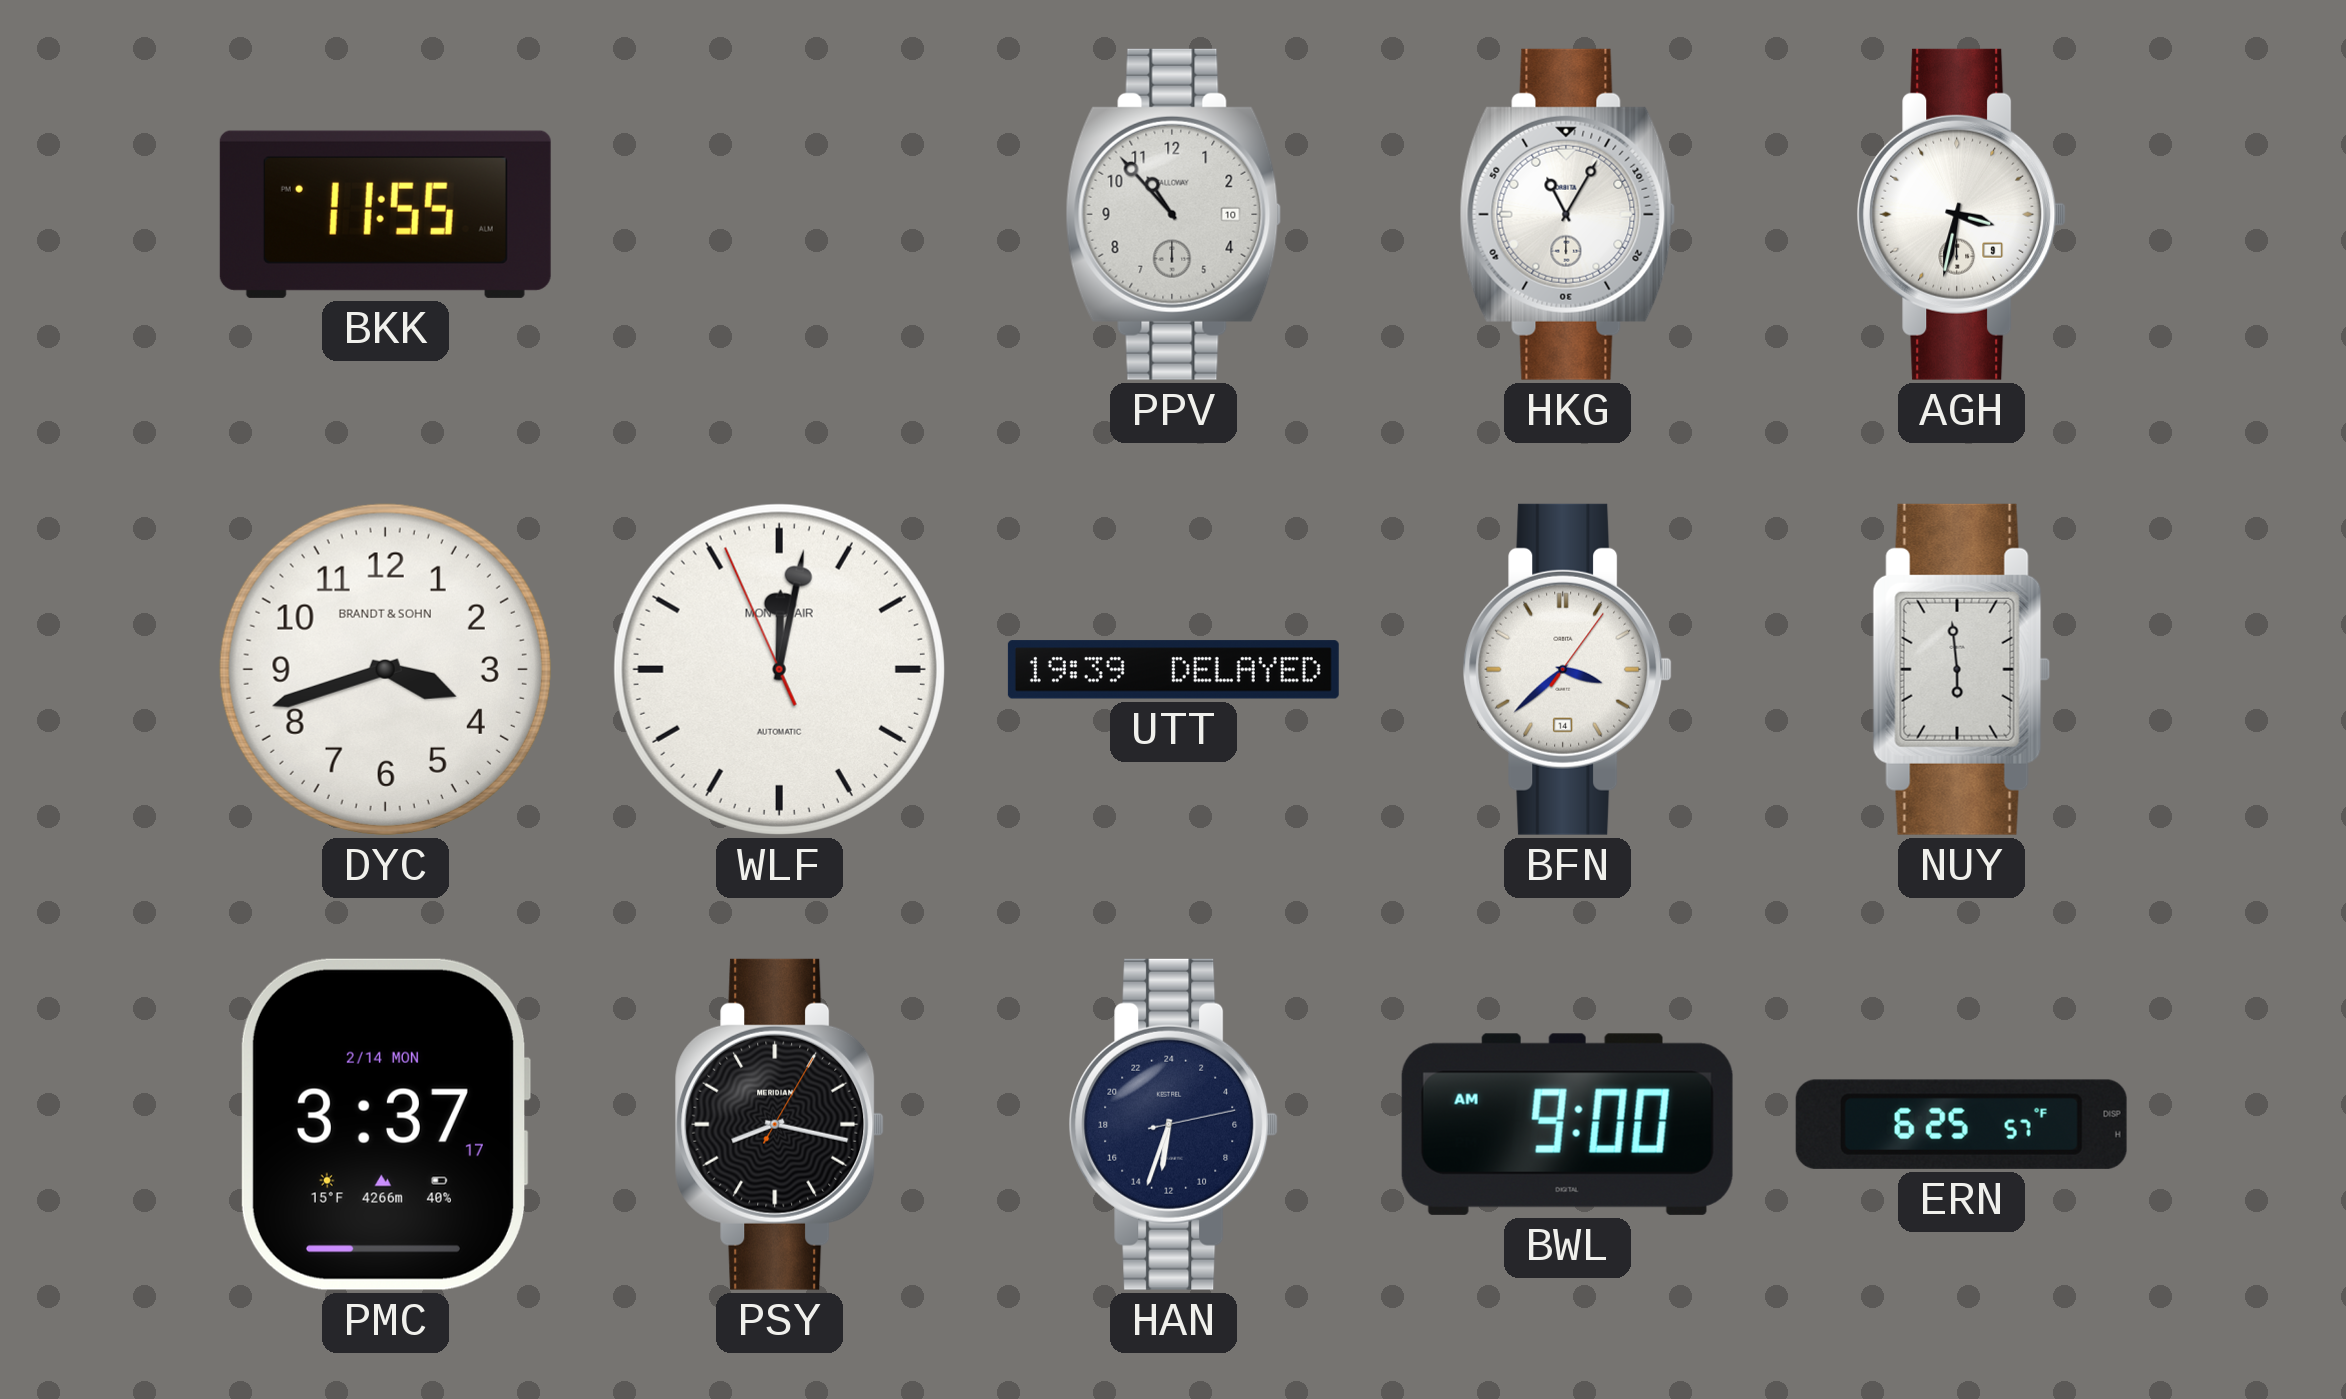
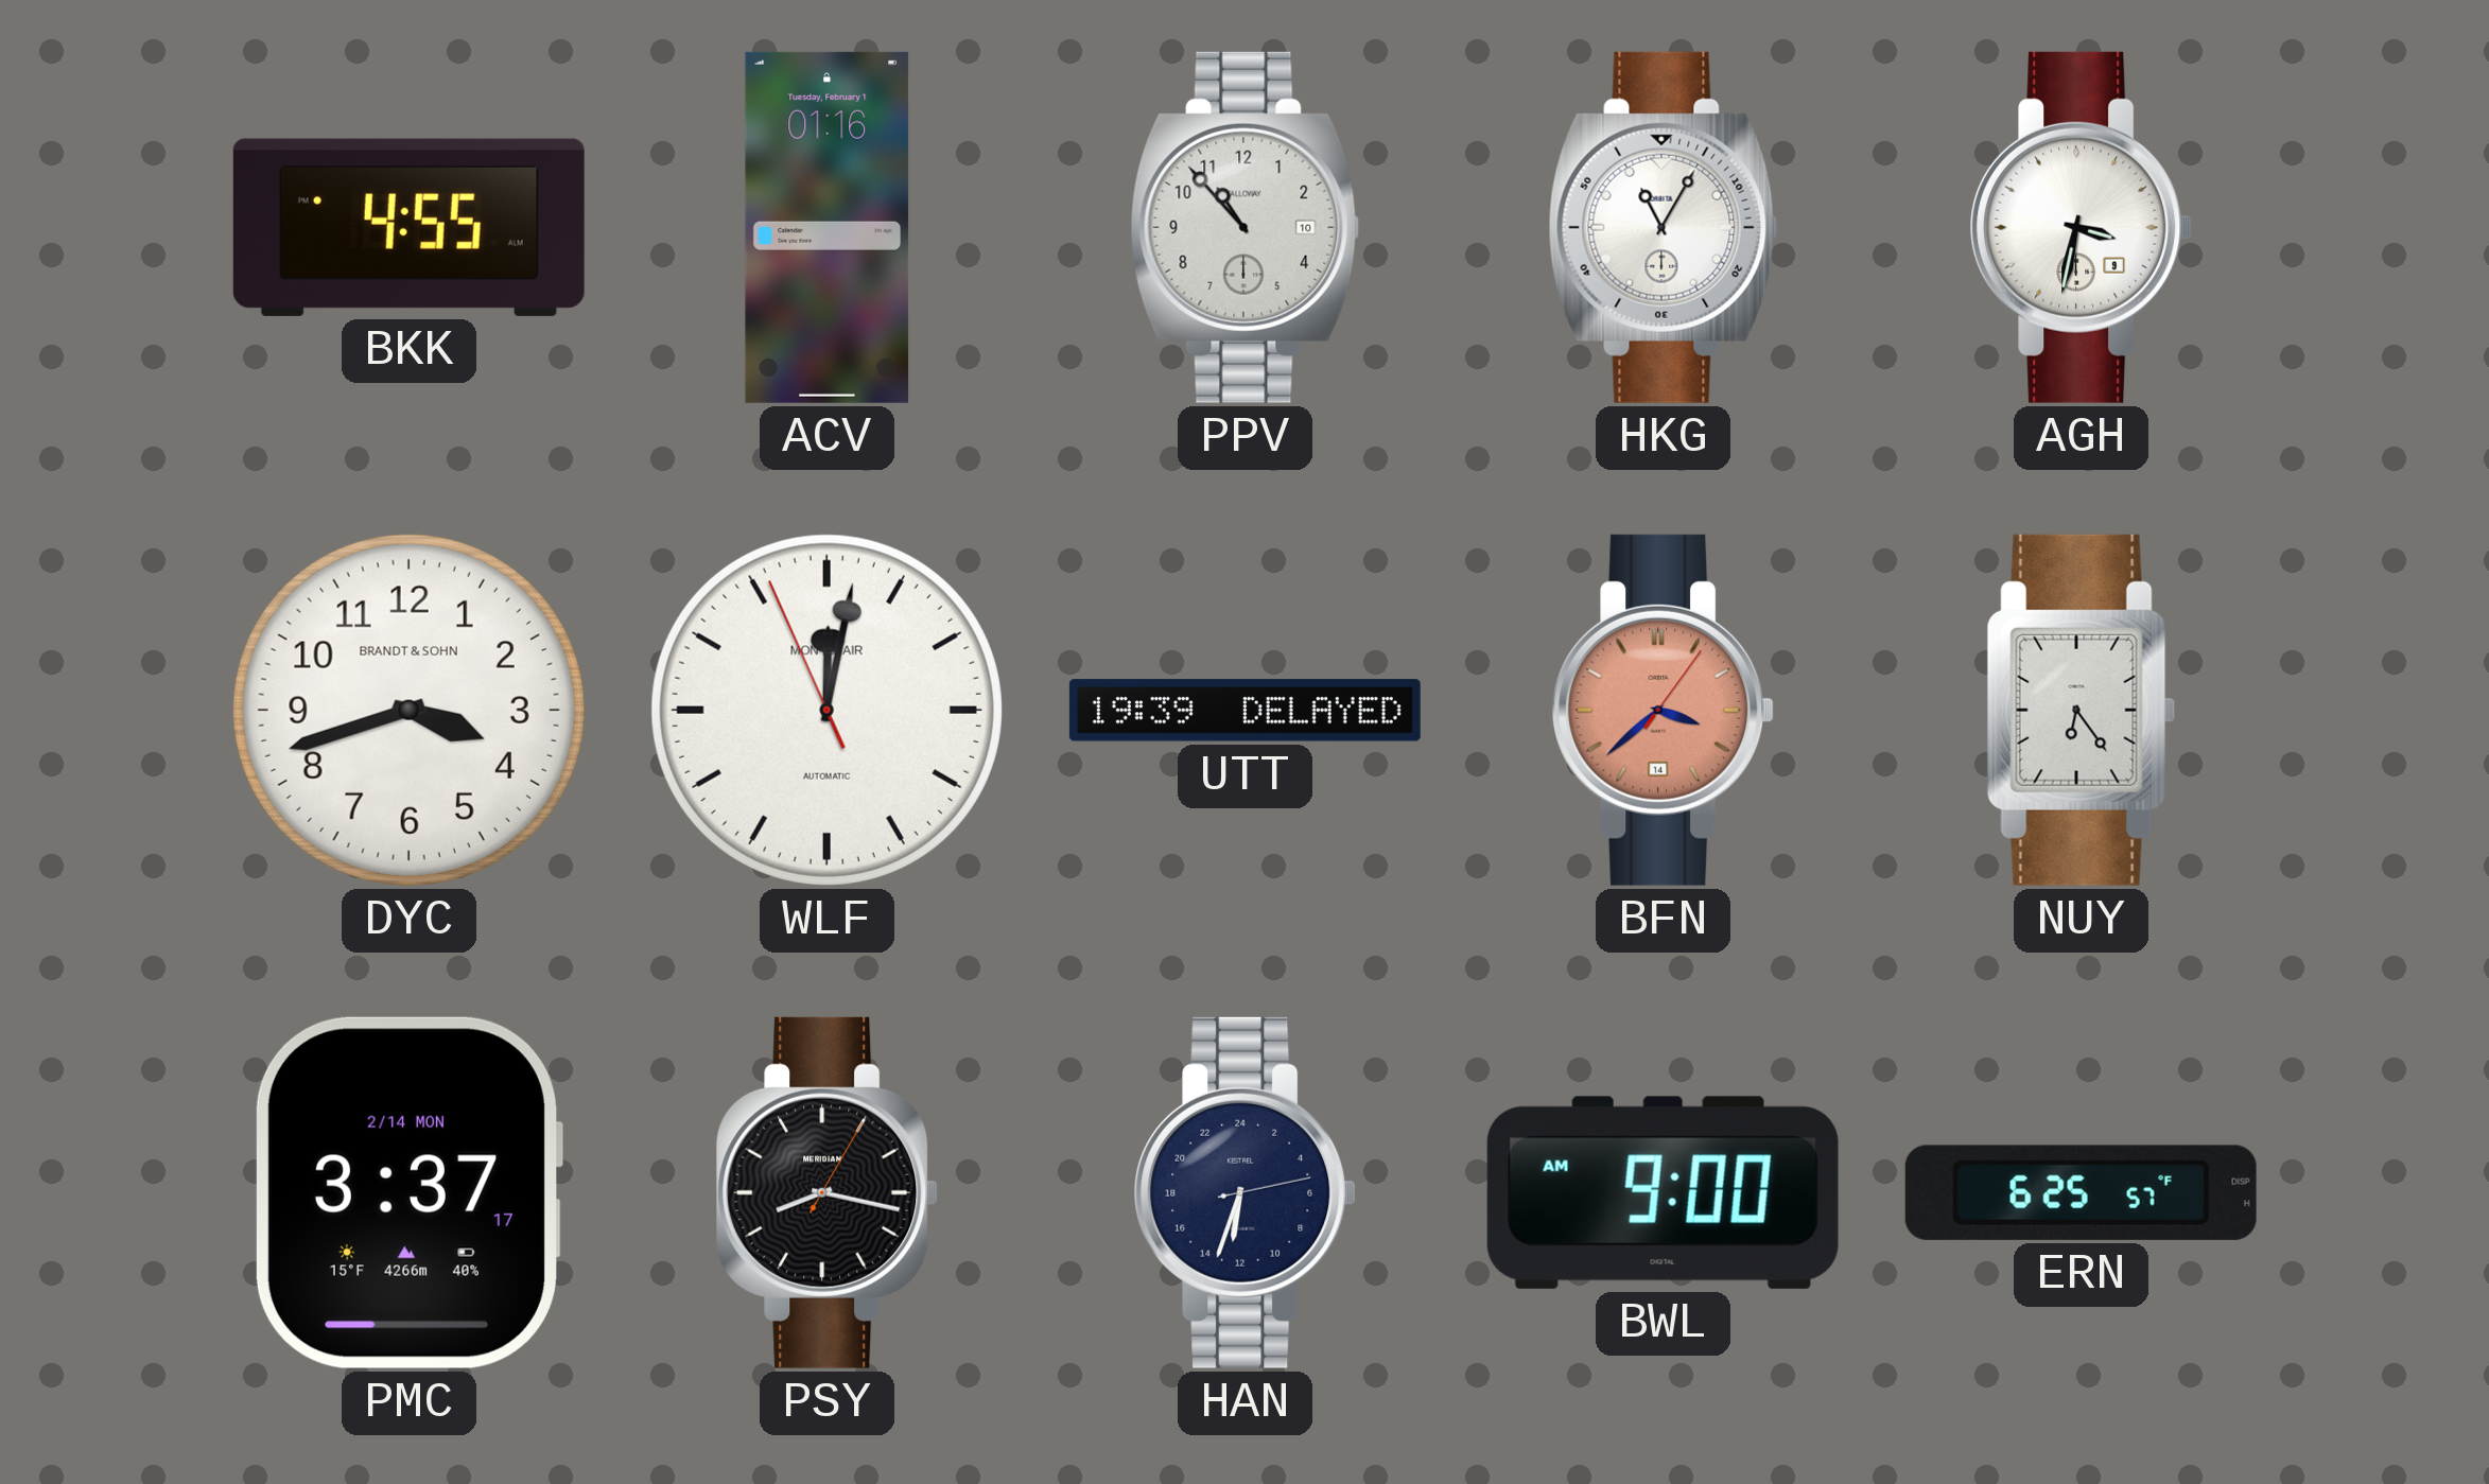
BKK: 11:55 -> 4:55
ACV: none -> 01:16
BFN dial: white -> salmon
NUY: 5:59 -> 6:24
